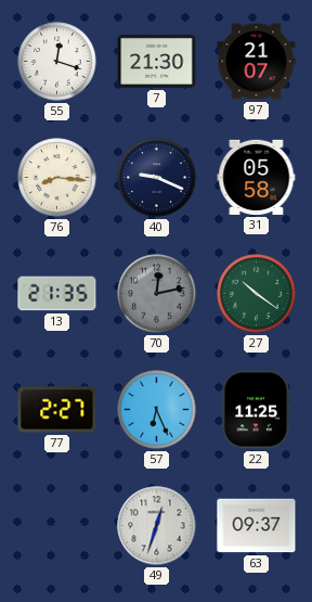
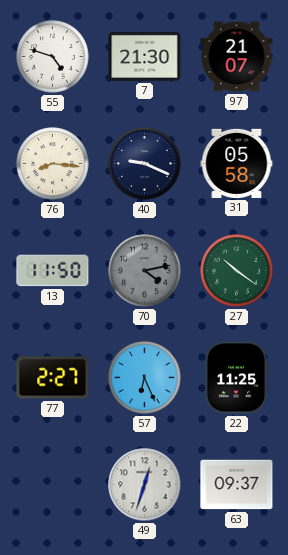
55: 12:18 -> 4:48
13: 21:35 -> 11:50
70: 12:13 -> 4:13
